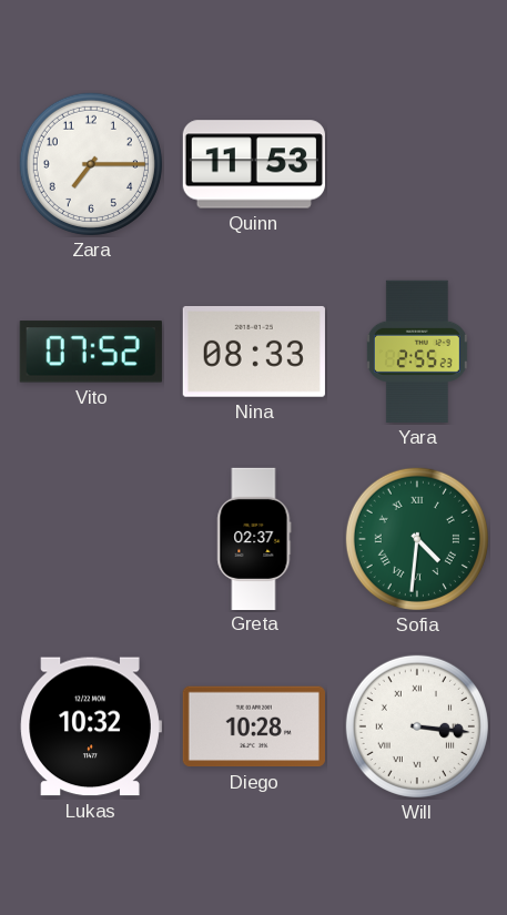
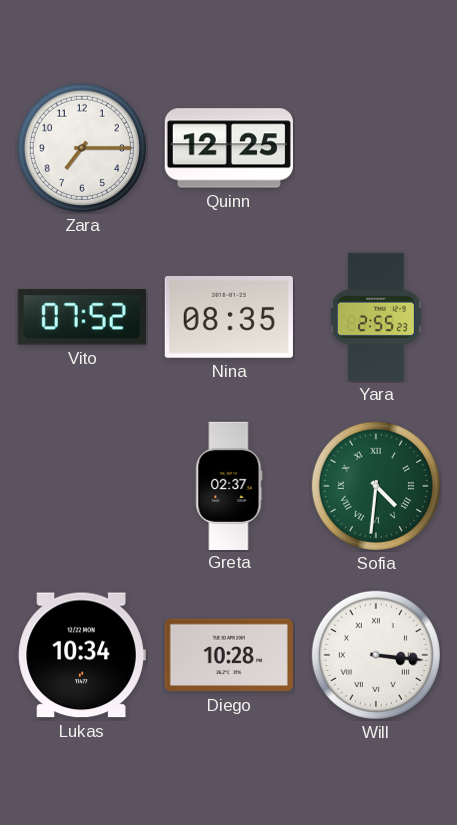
Quinn: 11:53 -> 12:25
Nina: 08:33 -> 08:35
Lukas: 10:32 -> 10:34
